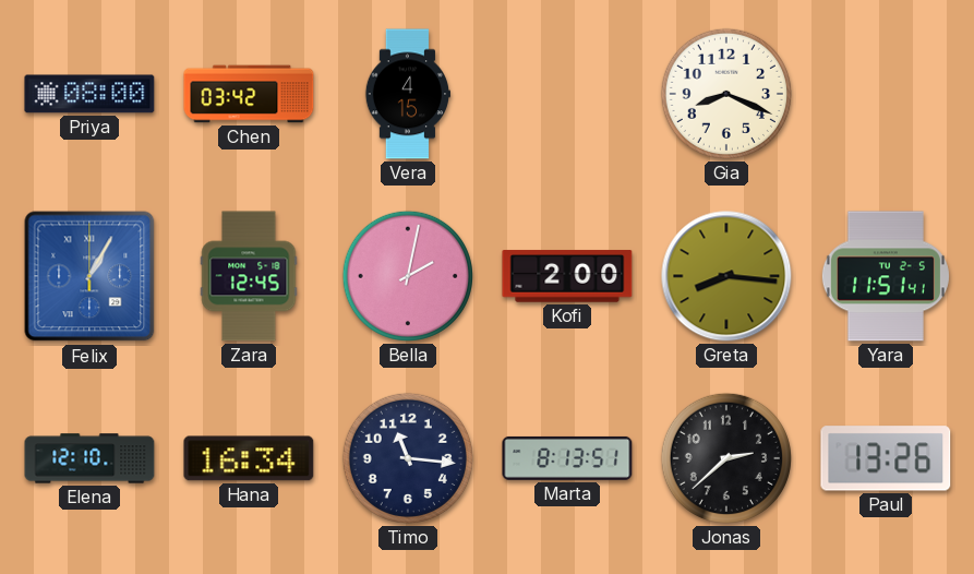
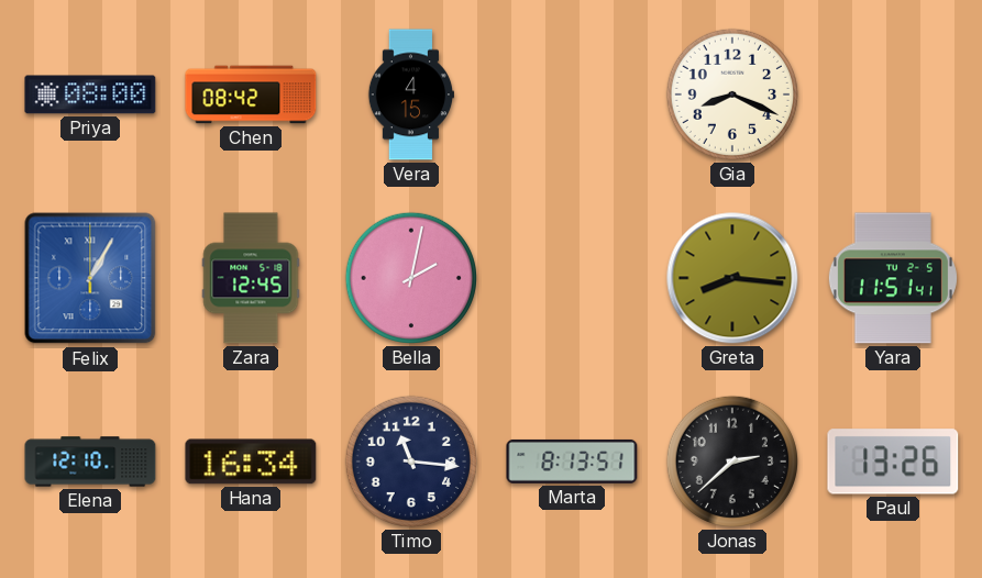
Chen: 03:42 -> 08:42
Kofi: 2:00 -> none
